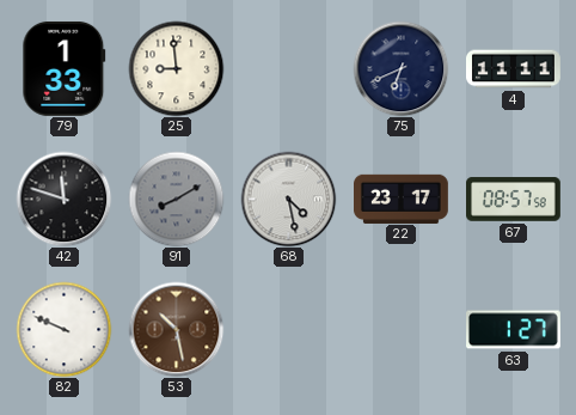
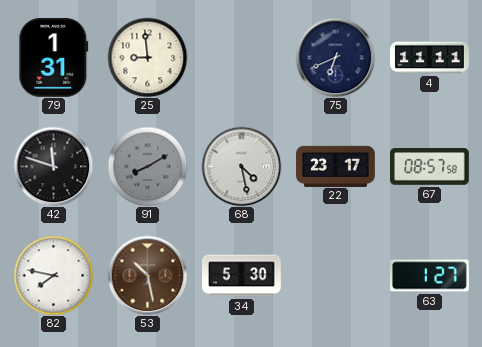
79: 1:33 -> 1:31
82: 9:49 -> 7:47
34: none -> 5:30
